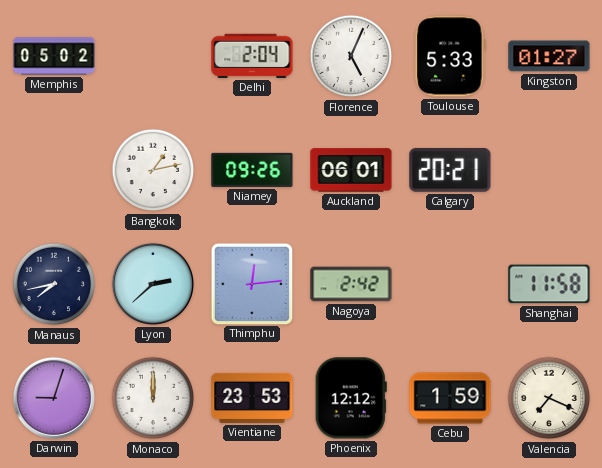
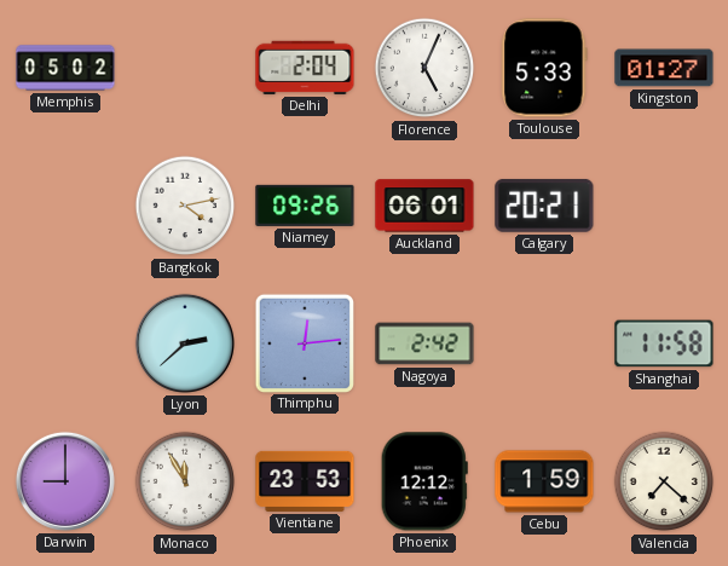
Bangkok: 1:13 -> 4:13
Manaus: 7:43 -> none
Darwin: 9:03 -> 9:00
Monaco: 12:00 -> 11:55
Valencia: 7:19 -> 7:22
